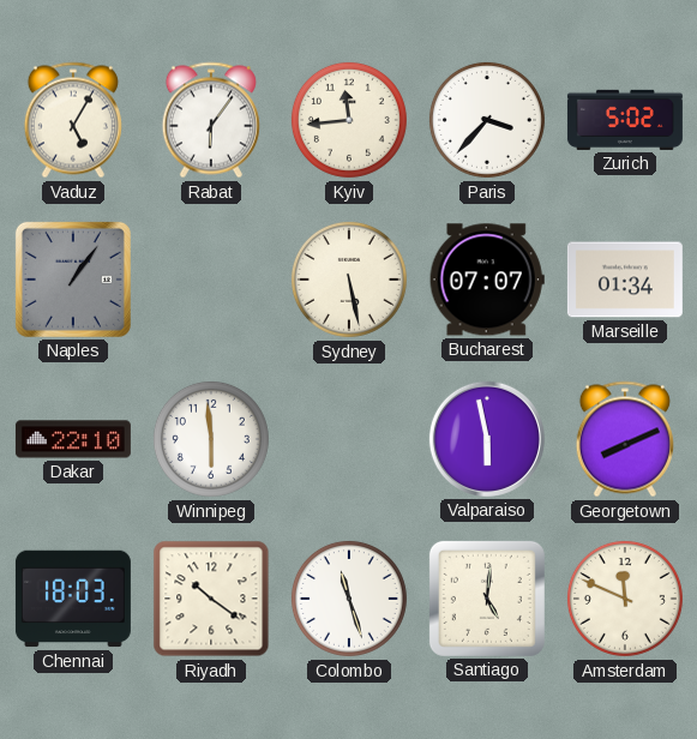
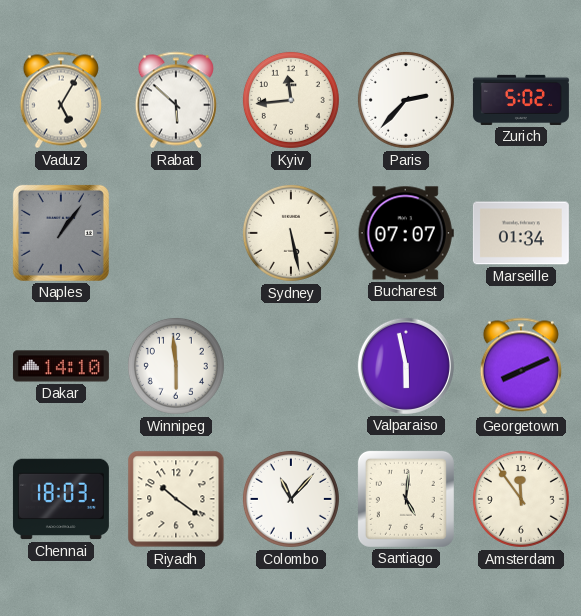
Rabat: 6:06 -> 5:52
Paris: 3:37 -> 2:37
Dakar: 22:10 -> 14:10
Colombo: 11:27 -> 11:07
Amsterdam: 11:49 -> 11:54
